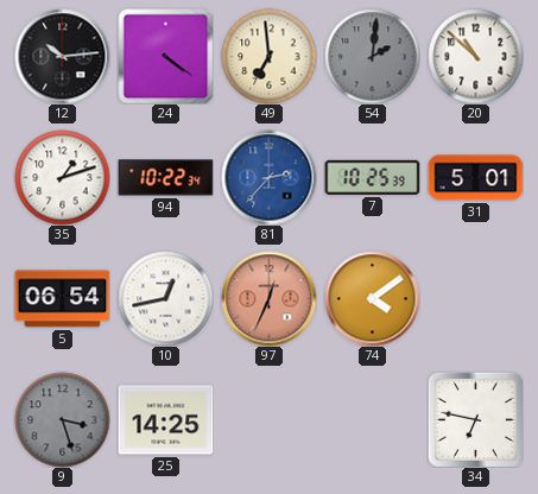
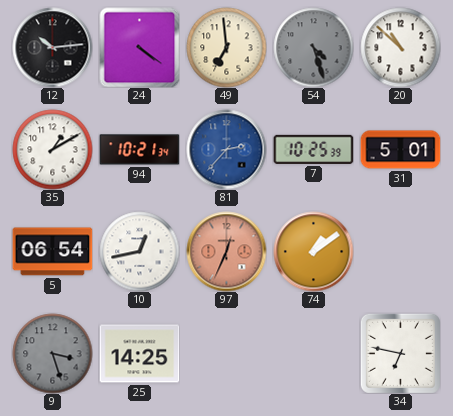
54: 2:01 -> 4:27
35: 1:12 -> 1:10
94: 10:22 -> 10:21
74: 4:09 -> 1:09
